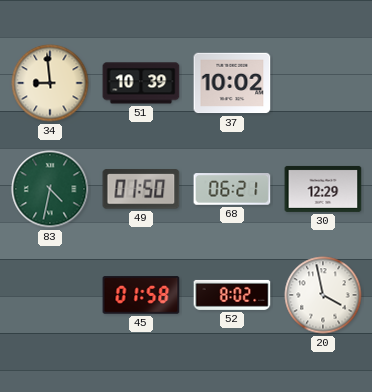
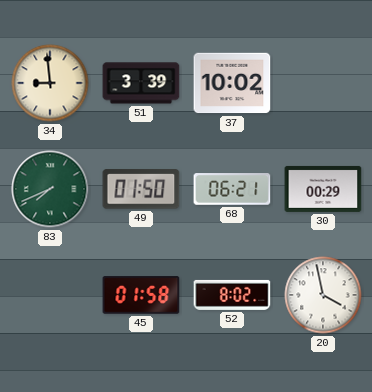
51: 10:39 -> 3:39
83: 4:32 -> 7:41
30: 12:29 -> 00:29
